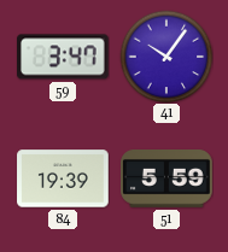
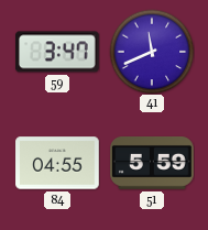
41: 10:06 -> 11:41
84: 19:39 -> 04:55
